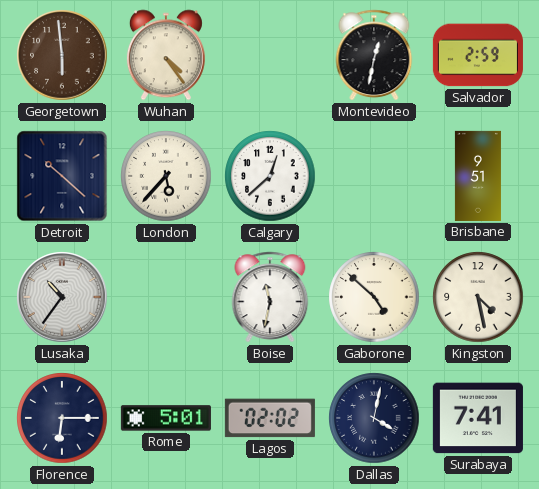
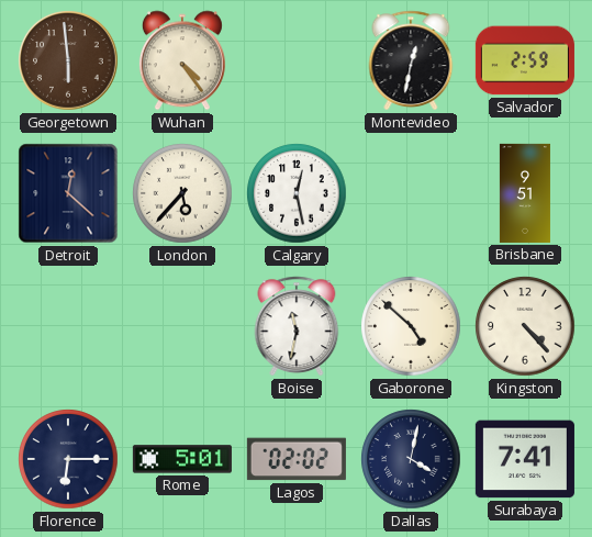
Detroit: 10:22 -> 12:22
Calgary: 12:38 -> 12:28
Lusaka: 10:36 -> none
Kingston: 4:28 -> 4:23
